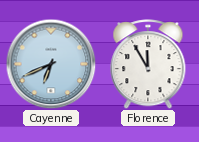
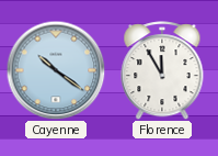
Cayenne: 6:41 -> 10:21
